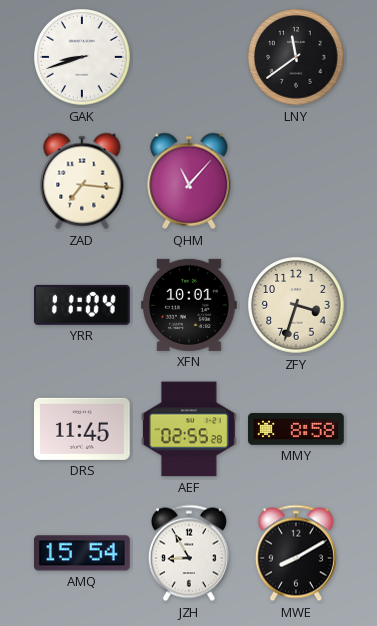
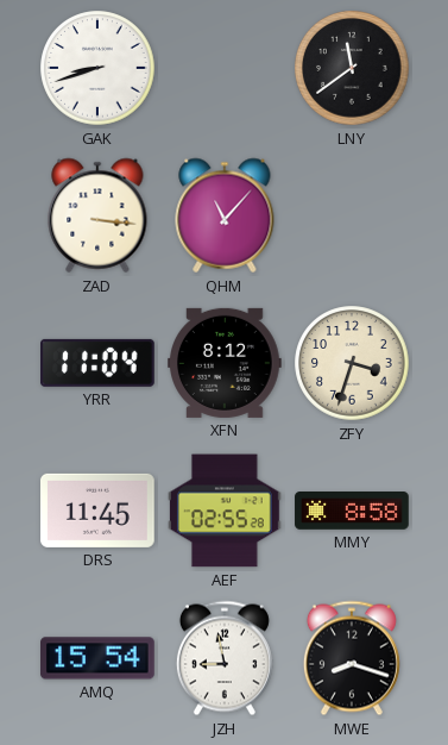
ZAD: 7:16 -> 3:16
XFN: 10:01 -> 8:12
JZH: 8:55 -> 8:58
MWE: 8:10 -> 8:18
